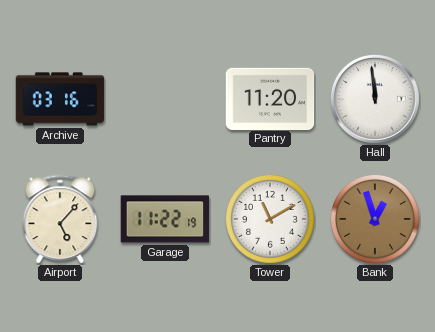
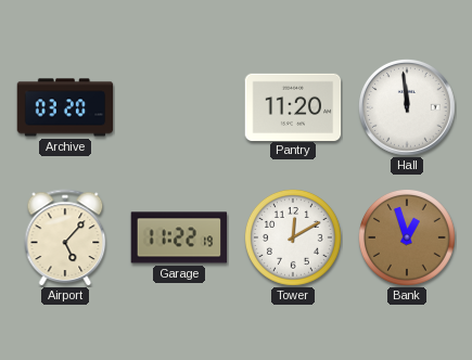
Archive: 03:16 -> 03:20
Tower: 11:10 -> 12:10
